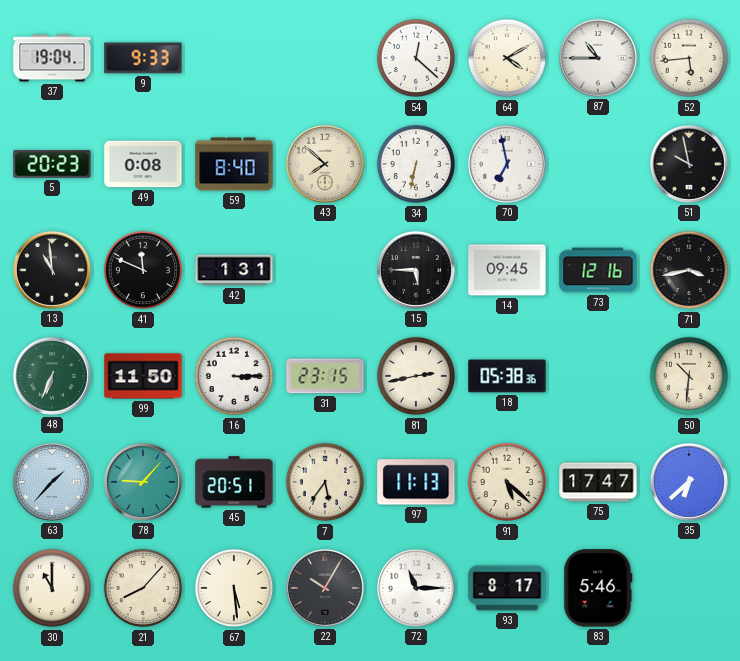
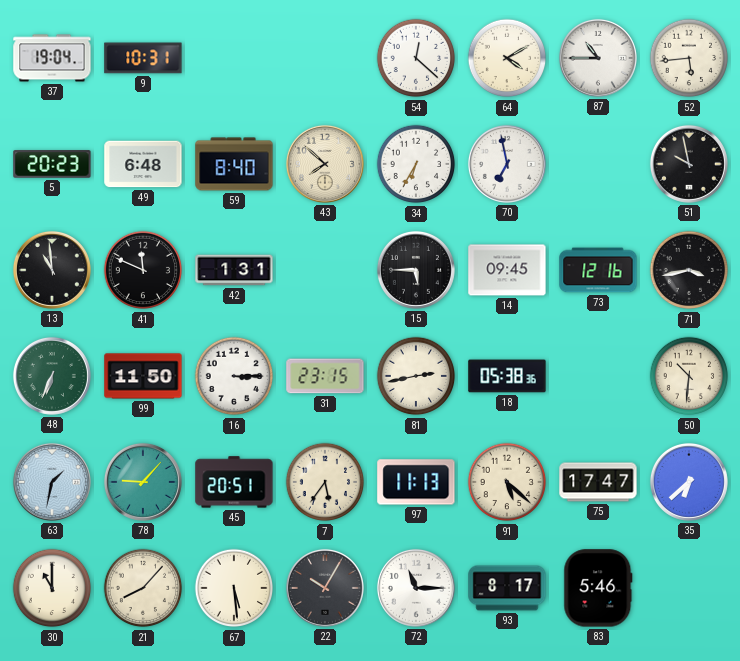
9: 9:33 -> 10:31
49: 0:08 -> 6:48
34: 6:32 -> 6:35
63: 1:37 -> 1:32
